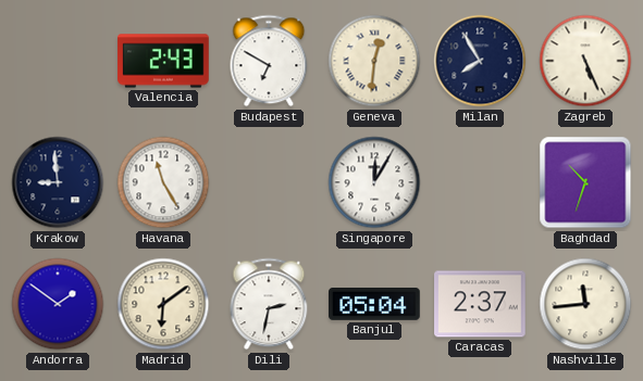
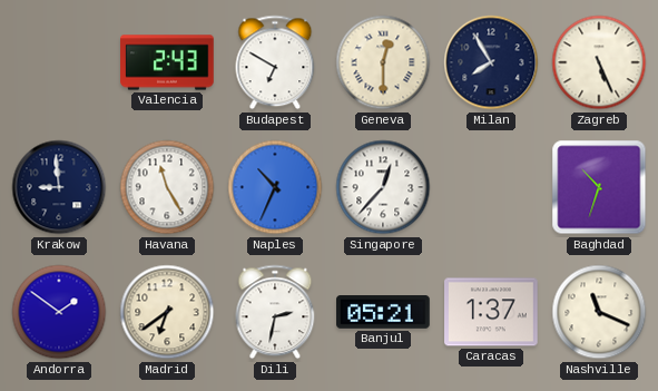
Geneva: 12:31 -> 12:30
Naples: none -> 10:34
Singapore: 12:05 -> 12:37
Madrid: 6:09 -> 6:39
Banjul: 05:04 -> 05:21
Caracas: 2:37 -> 1:37
Nashville: 11:44 -> 11:19
